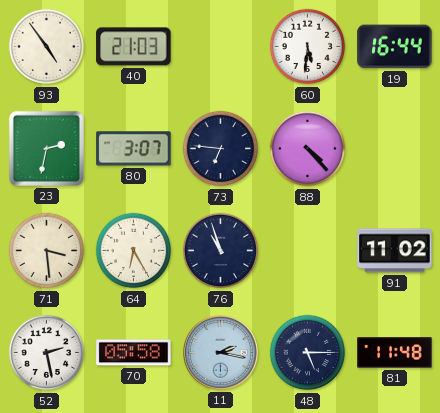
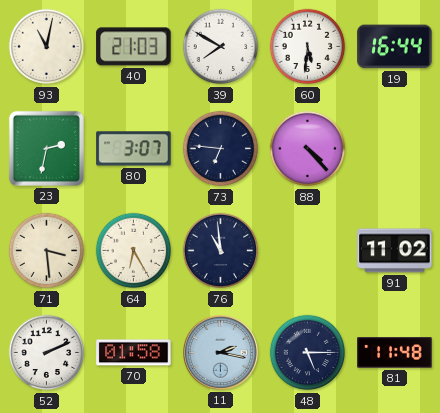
93: 4:54 -> 11:02
39: none -> 7:50
76: 10:57 -> 10:59
52: 2:28 -> 2:11
70: 05:58 -> 01:58
